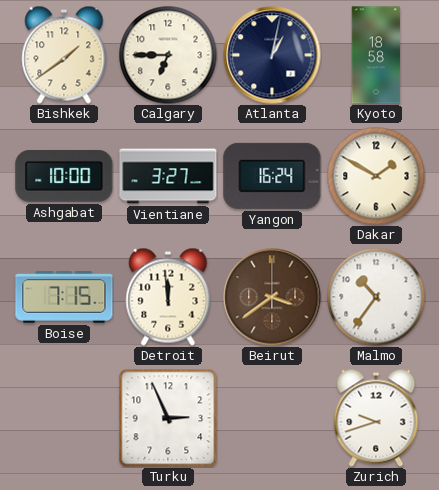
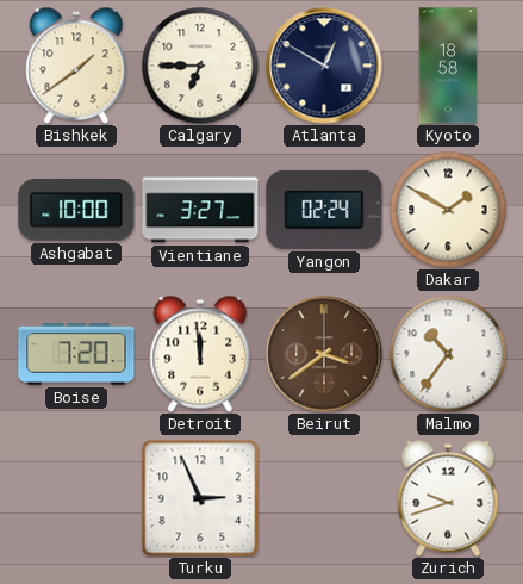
Atlanta: 1:02 -> 12:50
Yangon: 16:24 -> 02:24
Boise: 7:15 -> 7:20
